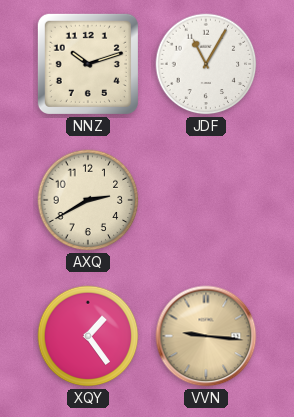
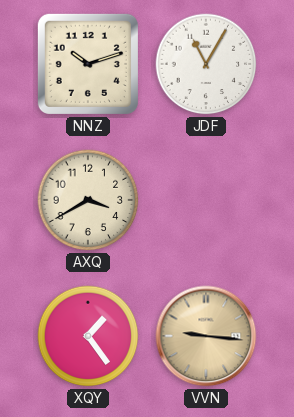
AXQ: 2:40 -> 3:40
